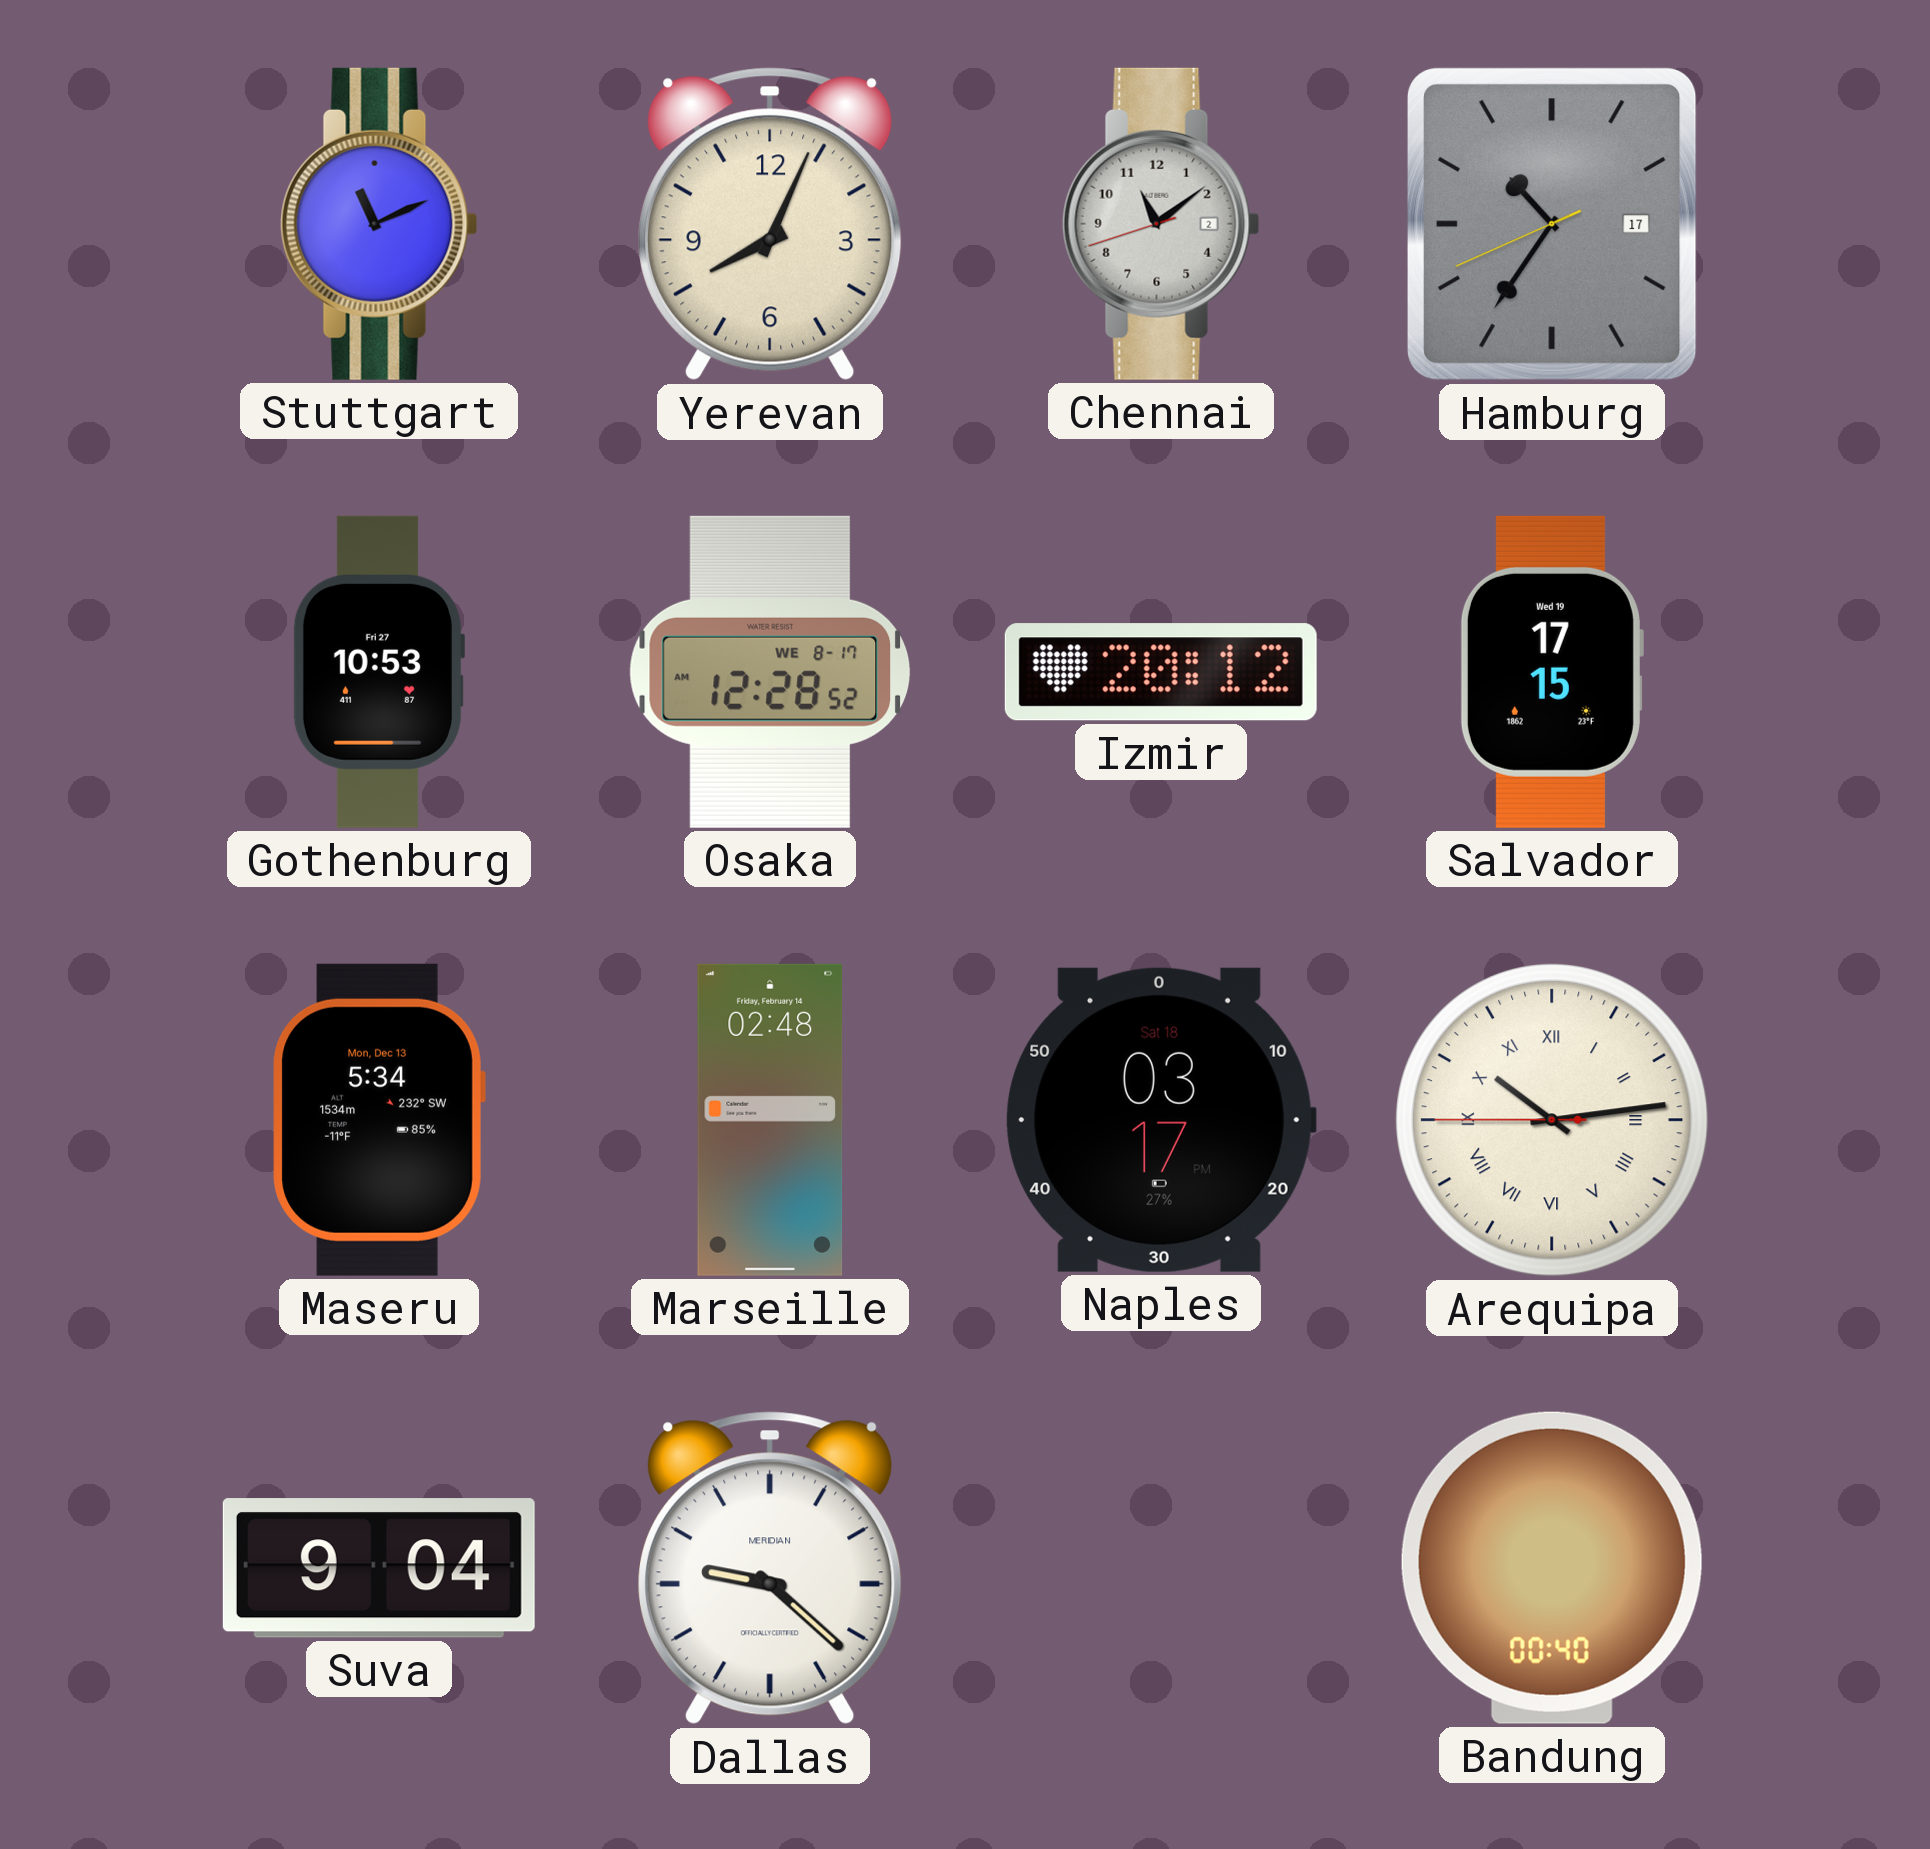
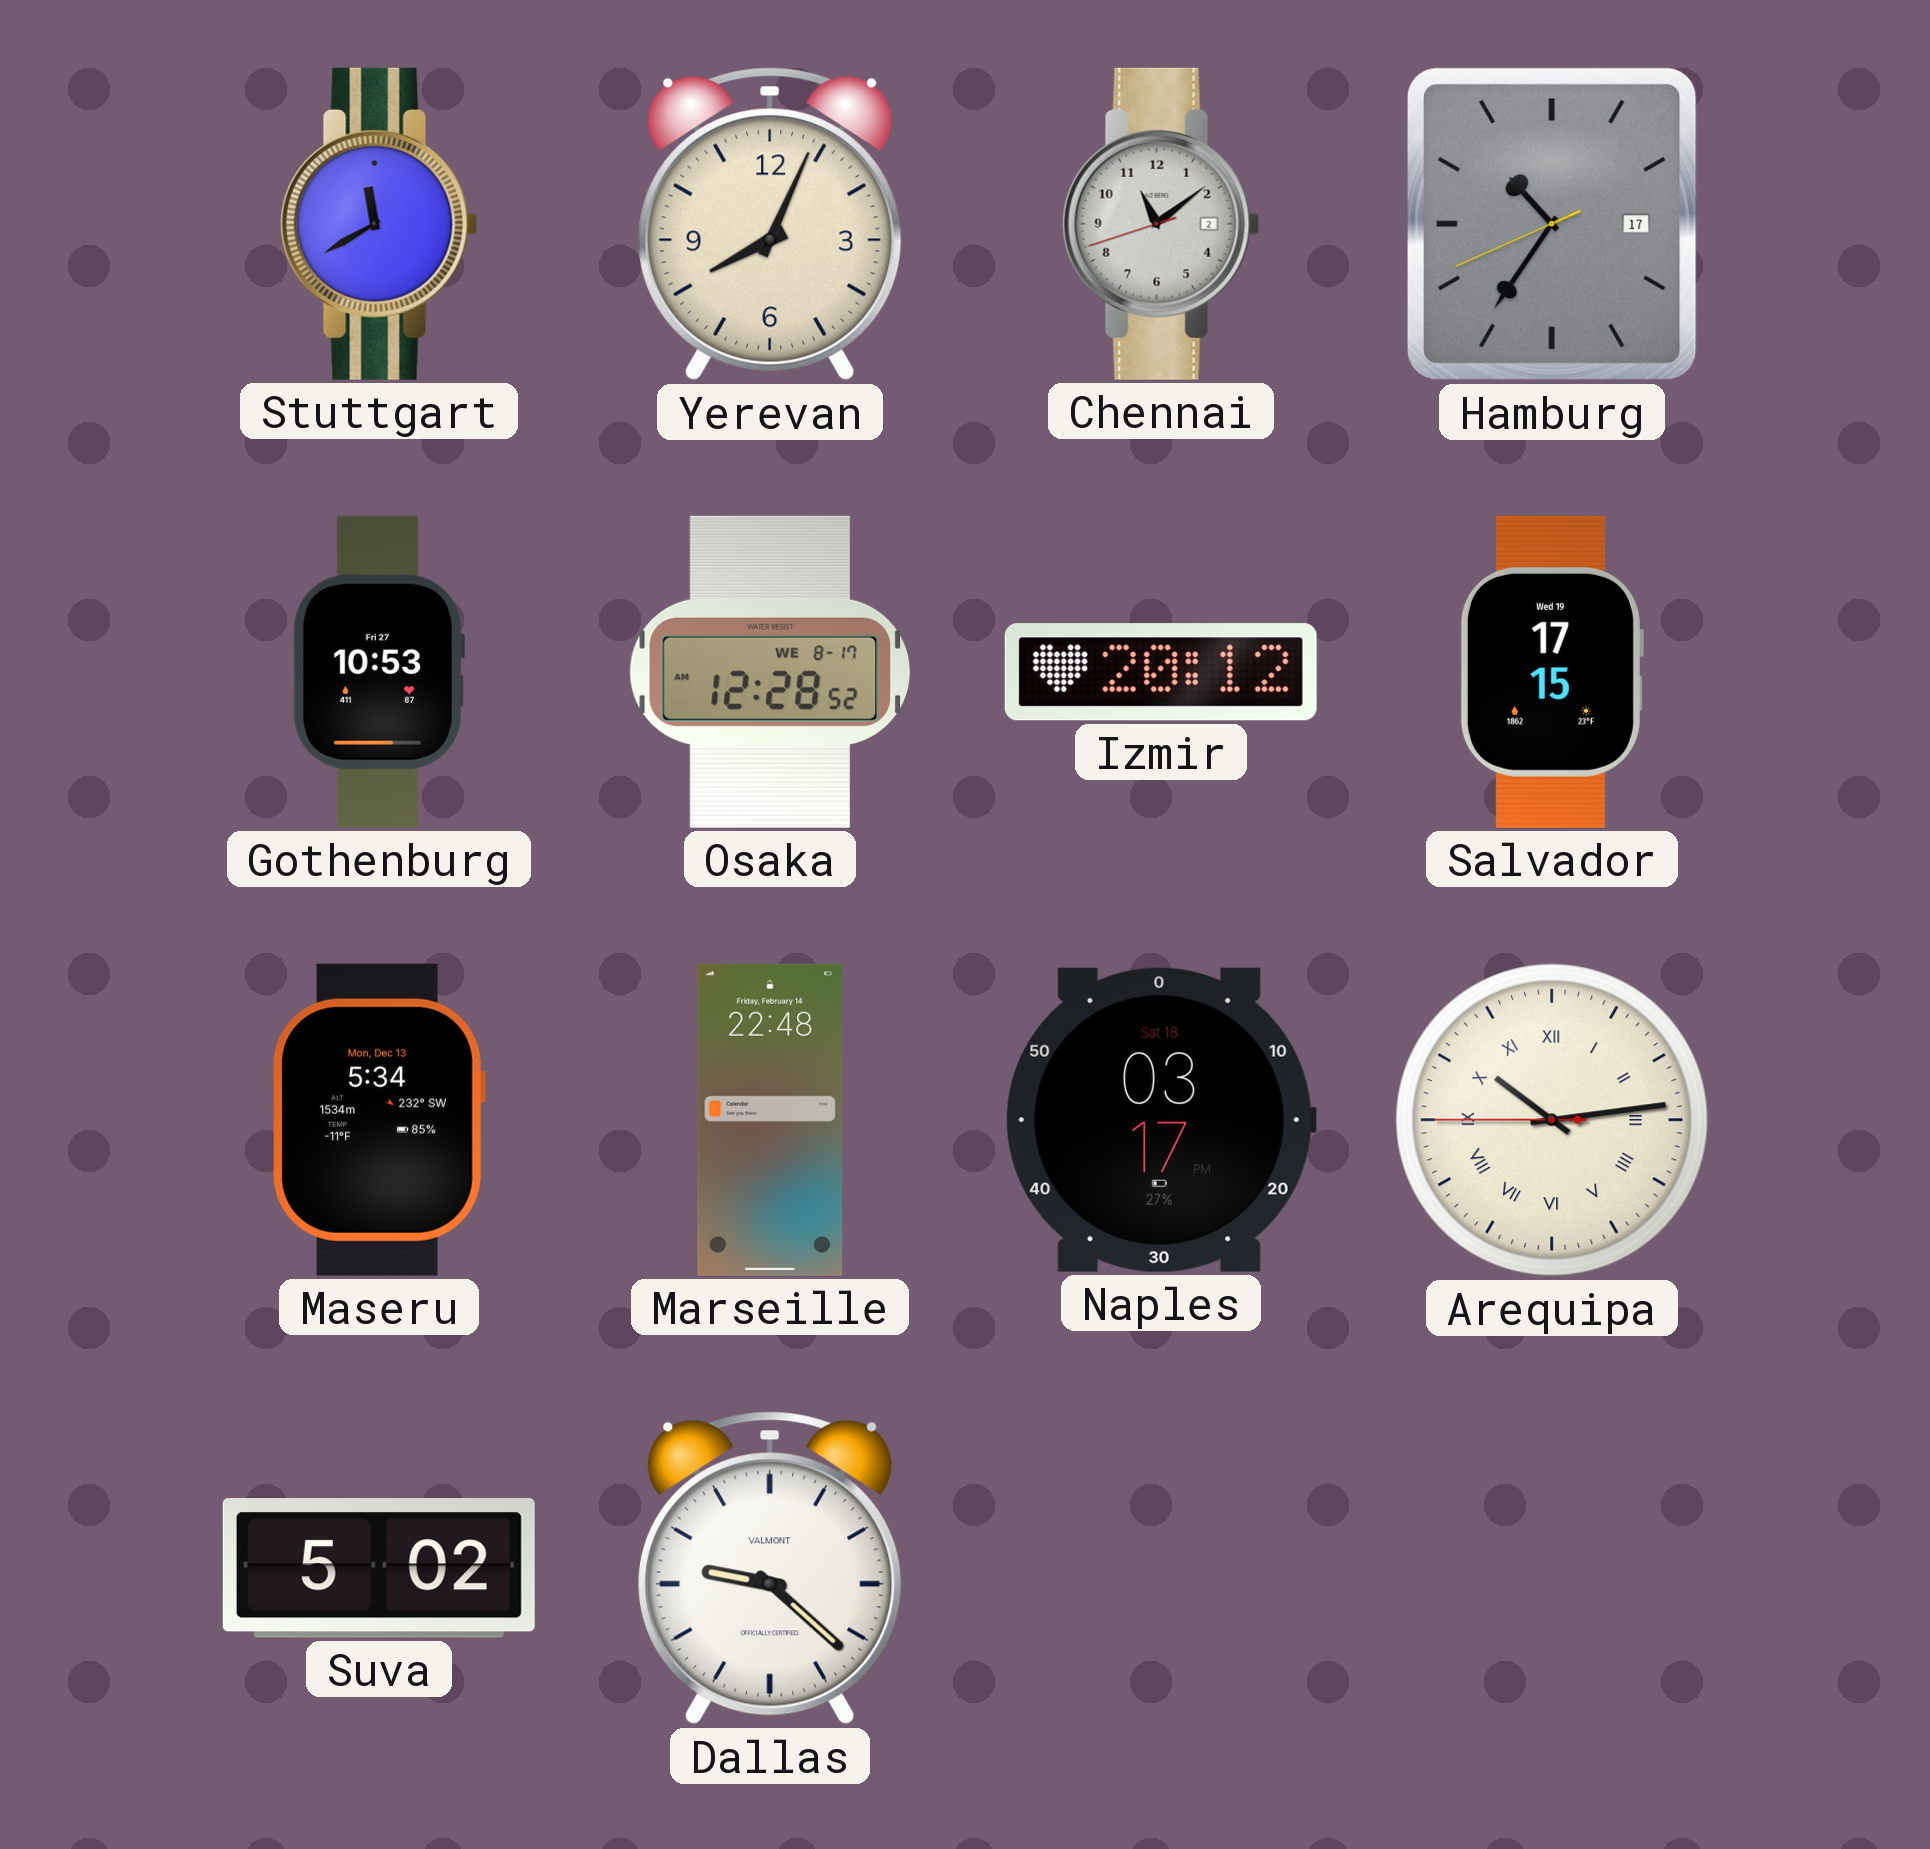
Stuttgart: 11:11 -> 11:40
Marseille: 02:48 -> 22:48
Suva: 9:04 -> 5:02
Dallas brand: MERIDIAN -> VALMONT
Bandung: 00:40 -> none
